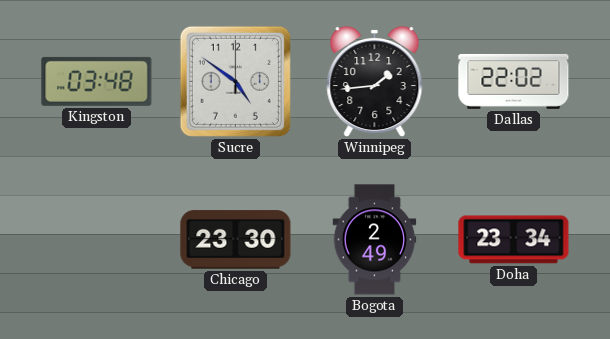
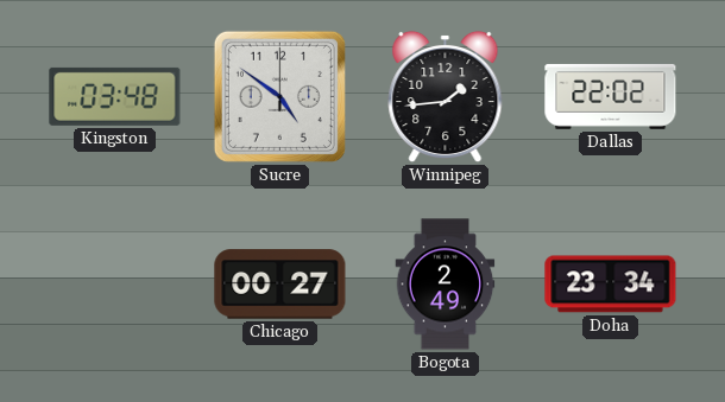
Chicago: 23:30 -> 00:27
